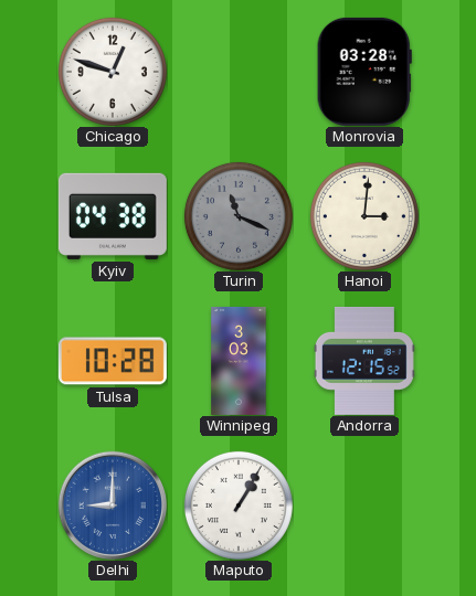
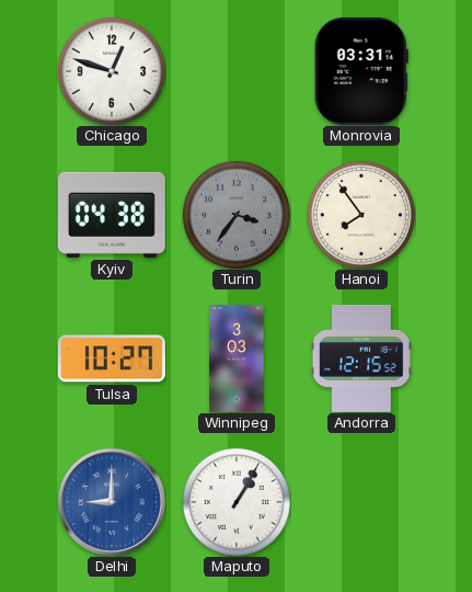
Monrovia: 03:28 -> 03:31
Turin: 11:19 -> 3:36
Hanoi: 3:01 -> 7:54
Tulsa: 10:28 -> 10:27
